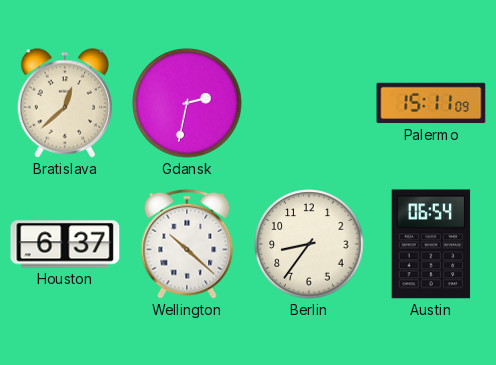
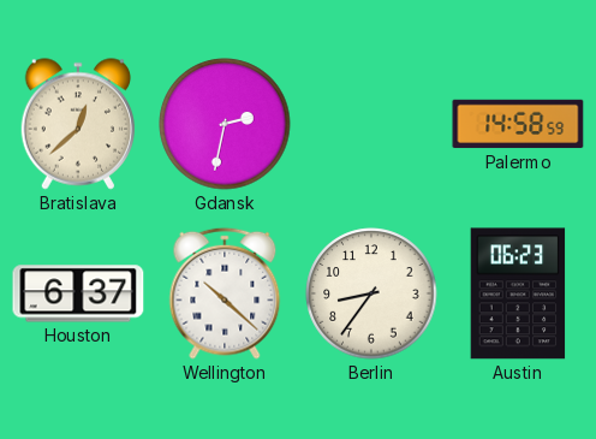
Palermo: 15:11 -> 14:58
Austin: 06:54 -> 06:23
